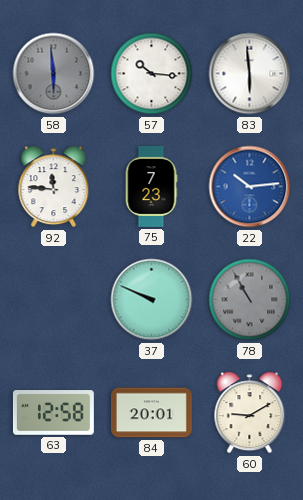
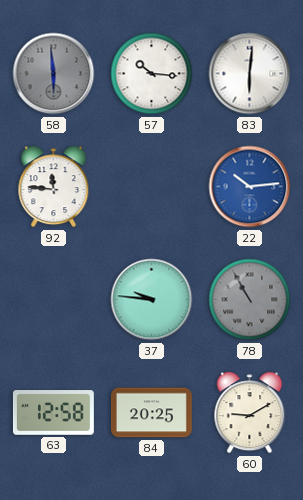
83: 5:59 -> 6:01
75: 7:23 -> none
37: 9:49 -> 9:46
84: 20:01 -> 20:25
